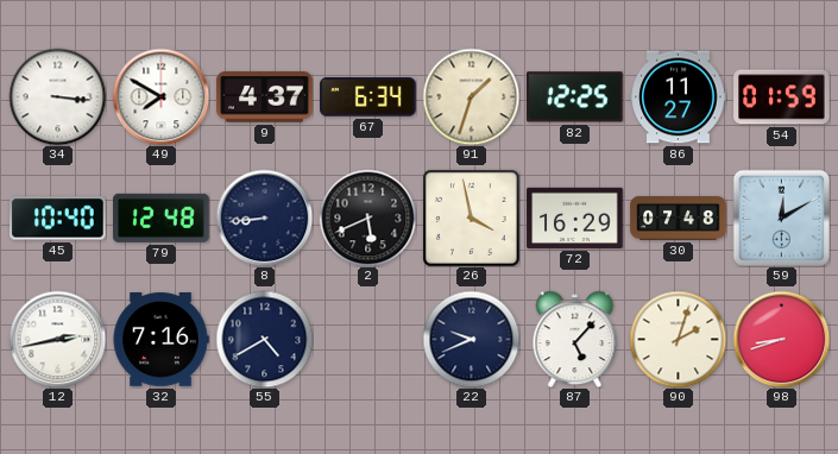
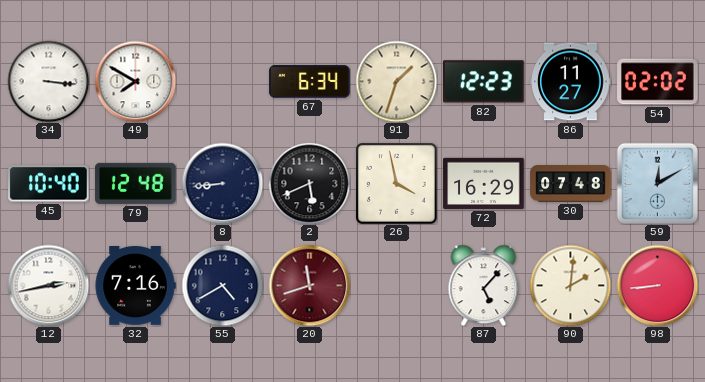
9: 4:37 -> none
82: 12:25 -> 12:23
54: 01:59 -> 02:02
20: none -> 11:42
22: 9:41 -> none
90: 2:03 -> 2:01
98: 8:42 -> 8:44
